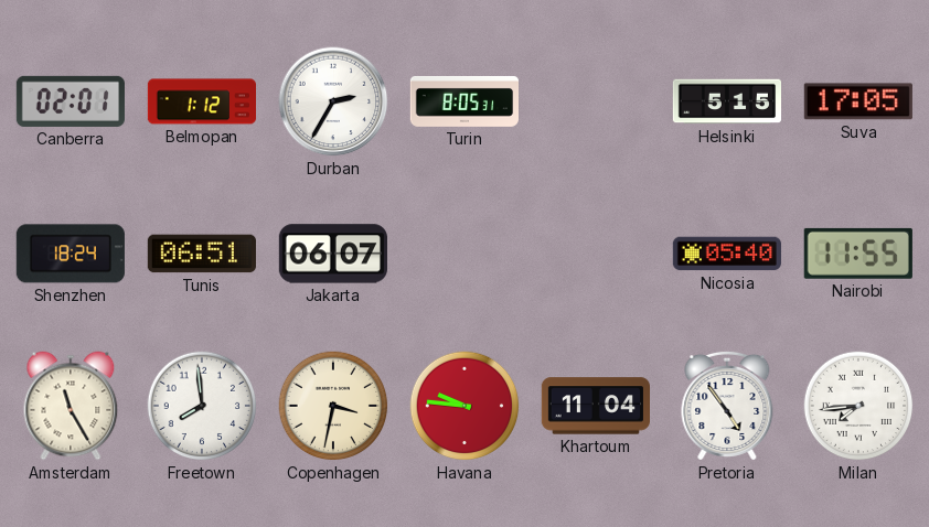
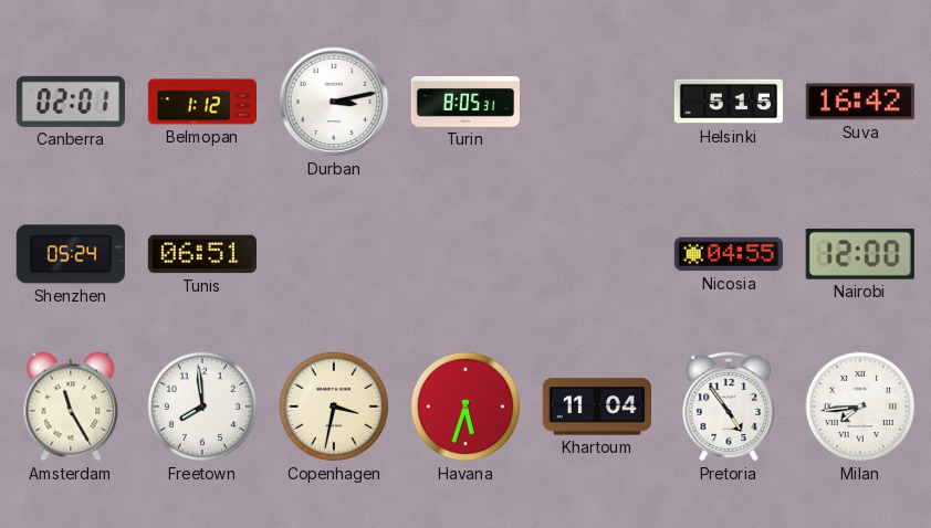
Durban: 2:35 -> 3:13
Suva: 17:05 -> 16:42
Shenzhen: 18:24 -> 05:24
Jakarta: 06:07 -> none
Nicosia: 05:40 -> 04:55
Nairobi: 11:55 -> 12:00
Havana: 9:46 -> 5:33
